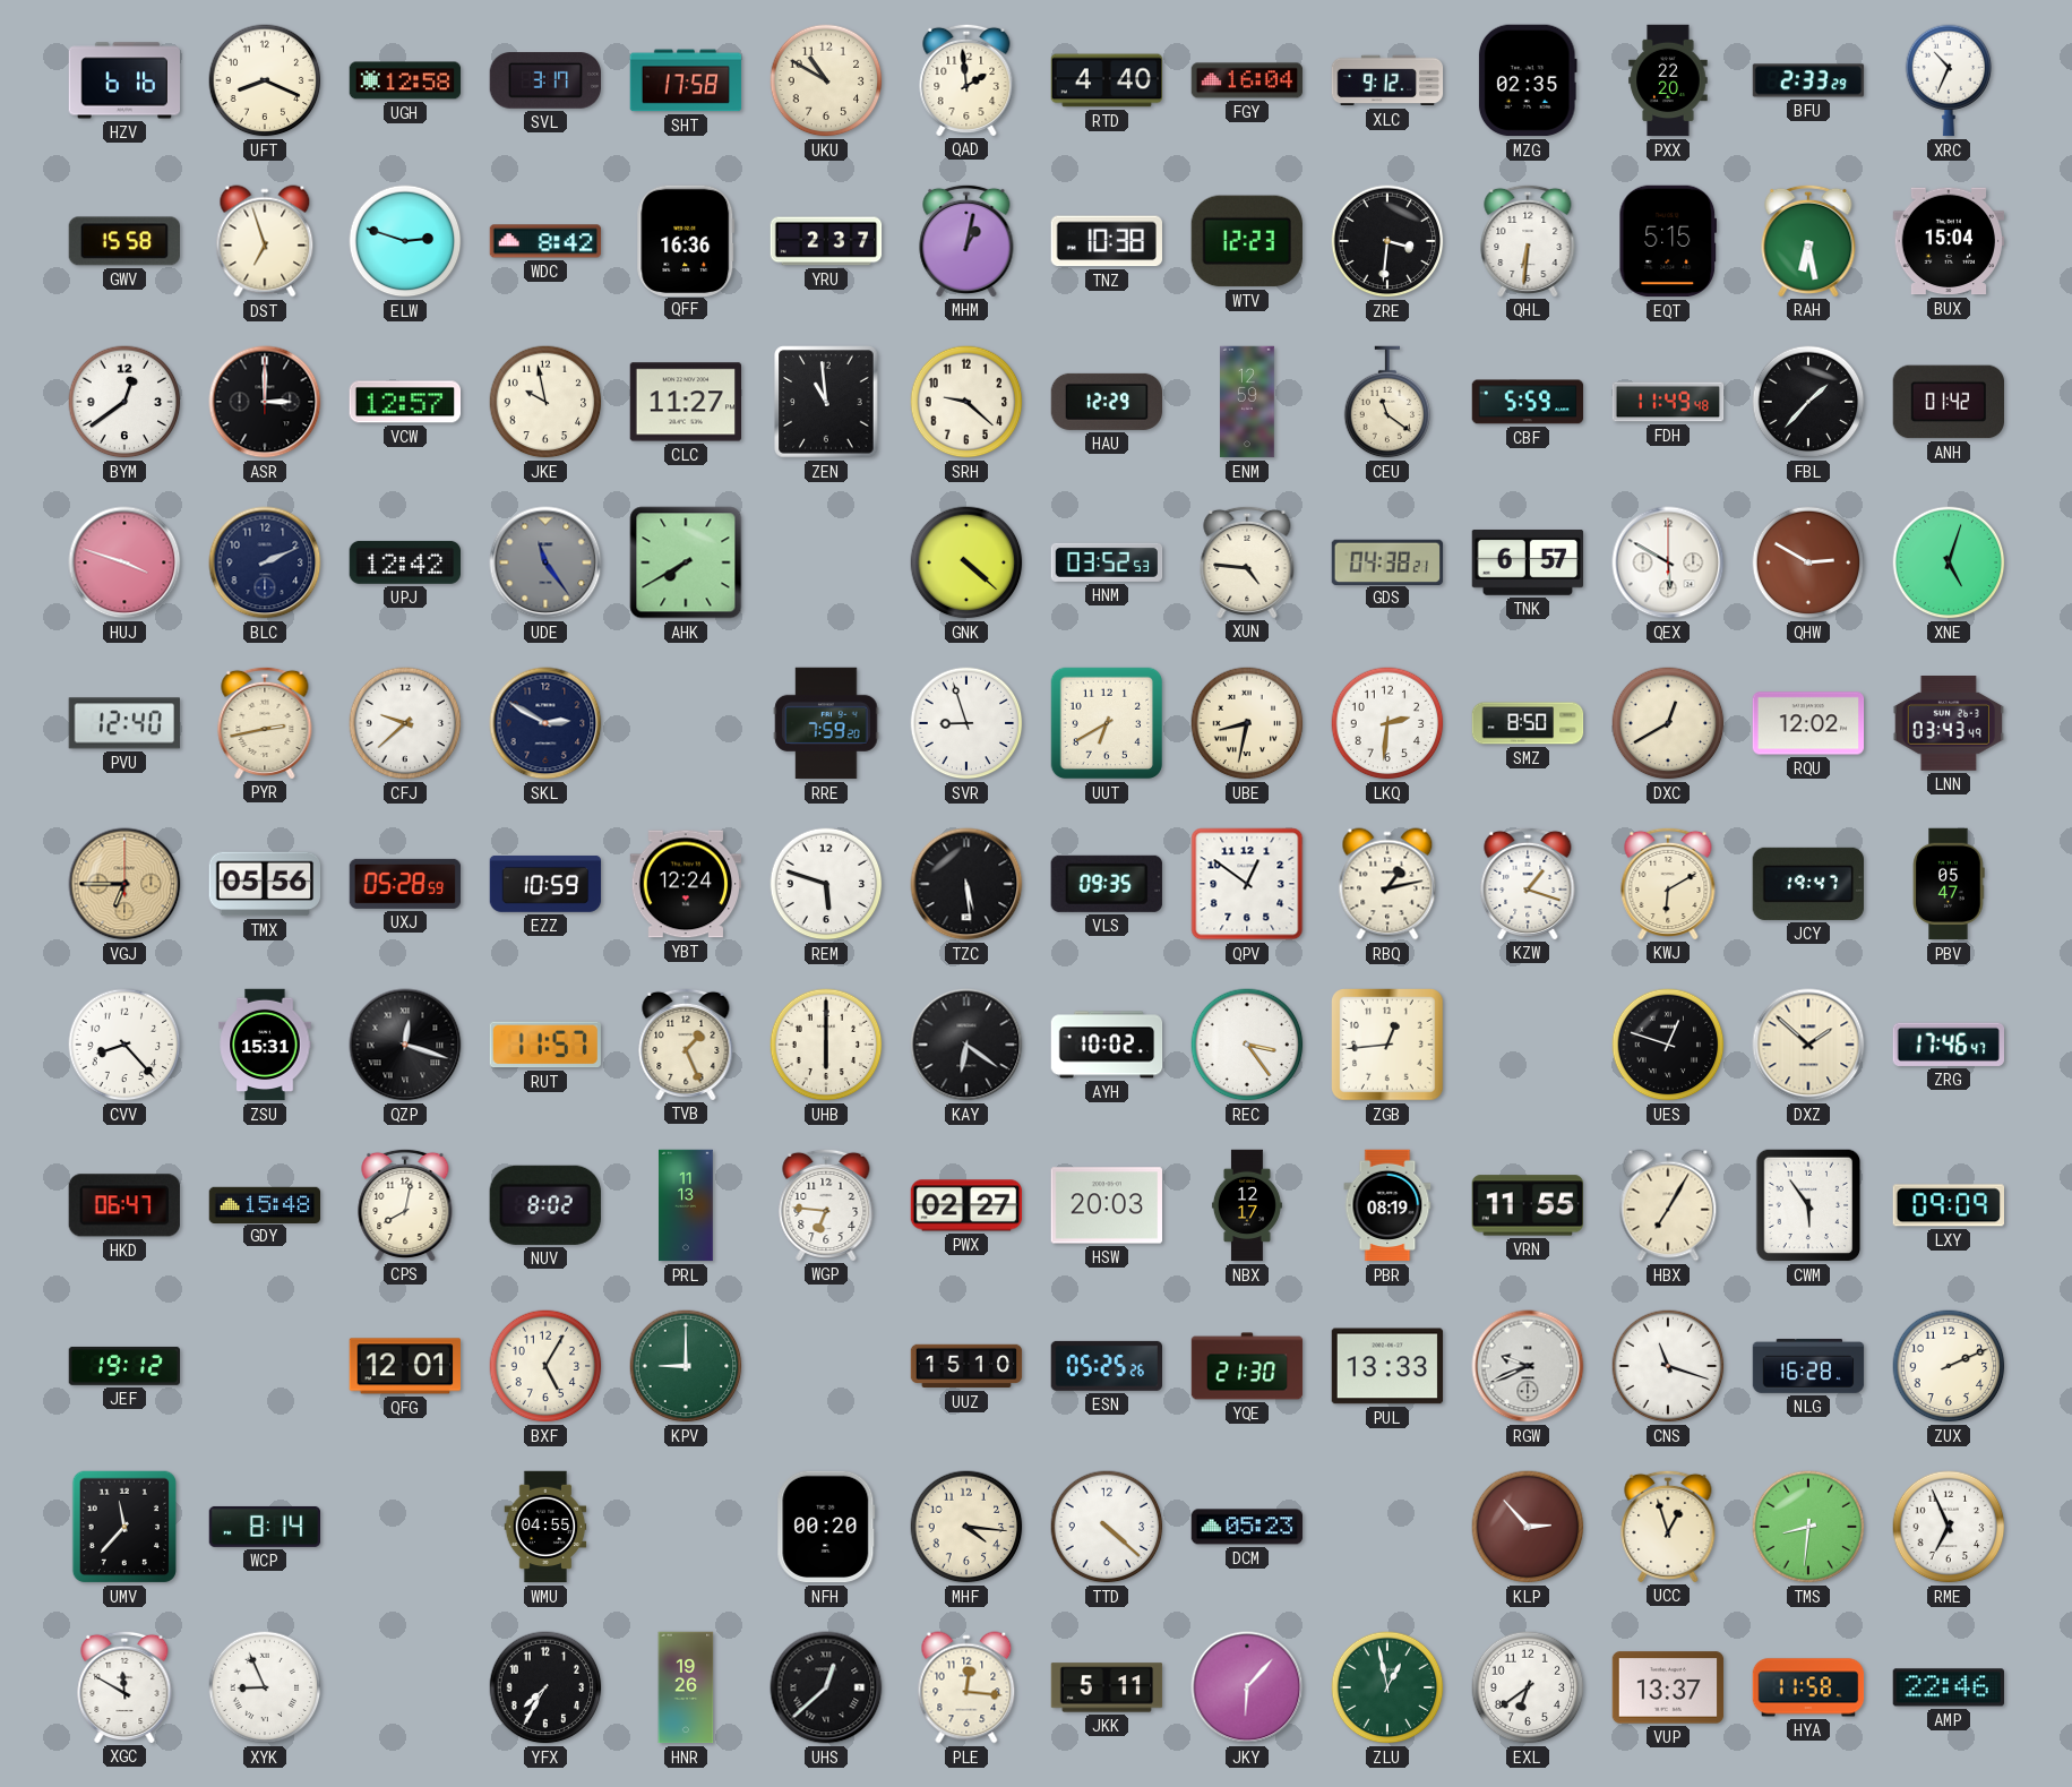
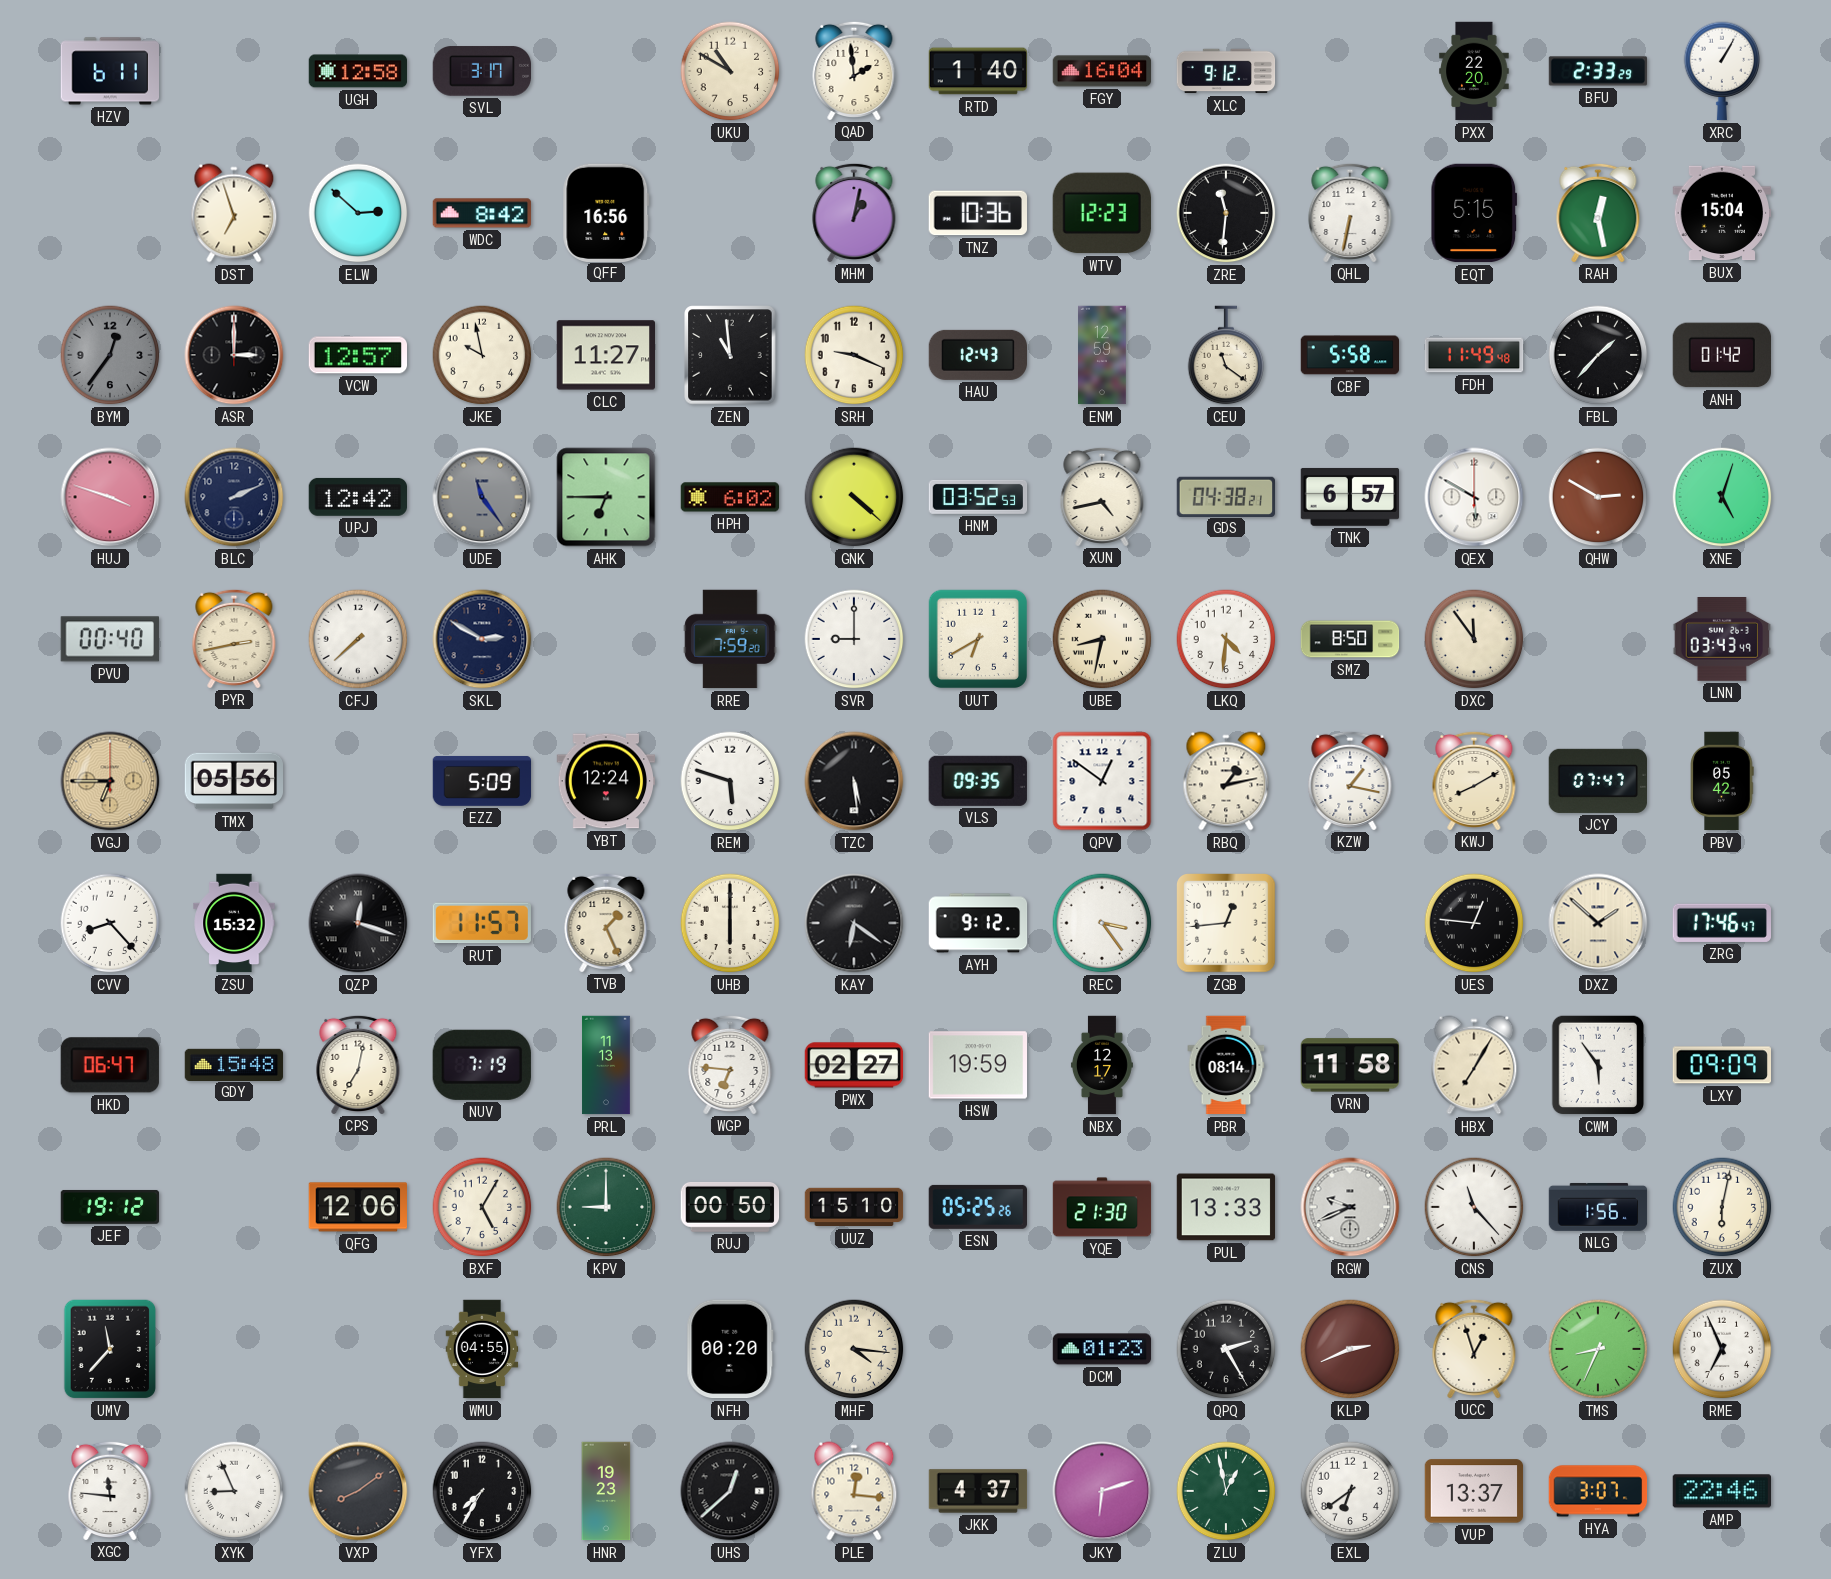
HZV: 6:16 -> 6:11
UFT: 8:19 -> none
SHT: 17:58 -> none
RTD: 4:40 -> 1:40
MZG: 02:35 -> none
XRC: 10:34 -> 1:05
GWV: 15:58 -> none
ELW: 2:48 -> 2:52
QFF: 16:36 -> 16:56
YRU: 2:37 -> none
TNZ: 10:38 -> 10:36
ZRE: 3:31 -> 11:31
QHL: 6:31 -> 6:32
RAH: 6:28 -> 12:28
BYM: 12:39 -> 12:36
BYM dial: white -> grey
SRH: 9:22 -> 9:19
HAU: 12:29 -> 12:43
CBF: 5:59 -> 5:58
AHK: 7:40 -> 6:45
HPH: none -> 6:02
XUN: 4:46 -> 4:43
PVU: 12:40 -> 00:40
CFJ: 9:38 -> 7:38
SVR: 8:57 -> 9:00
LKQ: 2:31 -> 4:31
DXC: 12:40 -> 11:54
RQU: 12:02 -> none
UXJ: 05:28 -> none
EZZ: 10:59 -> 5:09
KZW: 1:18 -> 1:17
KWJ: 6:10 -> 8:10
JCY: 19:47 -> 07:47
PBV: 05:47 -> 05:42
ZSU: 15:31 -> 15:32
AYH: 10:02 -> 9:12
UES: 12:48 -> 12:46
CPS: 8:02 -> 7:02
NUV: 8:02 -> 7:19
HSW: 20:03 -> 19:59
PBR: 08:19 -> 08:14
VRN: 11:55 -> 11:58
QFG: 12:01 -> 12:06
RUJ: none -> 00:50
CNS: 11:18 -> 11:23
NLG: 16:28 -> 1:56
ZUX: 2:11 -> 6:02
WCP: 8:14 -> none
TTD: 4:22 -> none
DCM: 05:23 -> 01:23
QPQ: none -> 2:25
KLP: 2:53 -> 2:41
TMS: 8:31 -> 8:34
XGC: 11:50 -> 11:46
VXP: none -> 8:09
HNR: 19:26 -> 19:23
JKK: 5:11 -> 4:37
JKY: 6:07 -> 6:12
HYA: 11:58 -> 3:07
